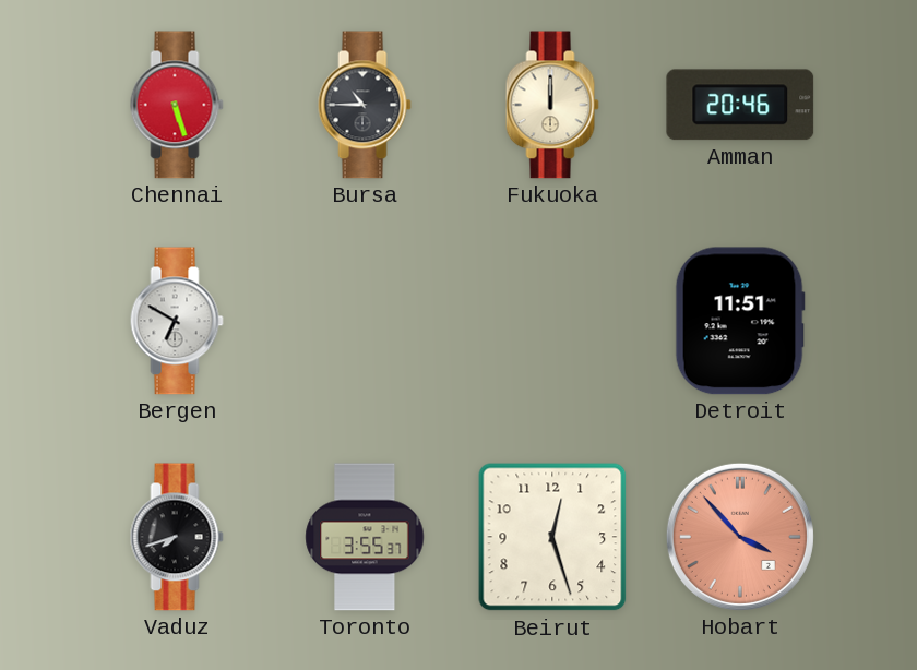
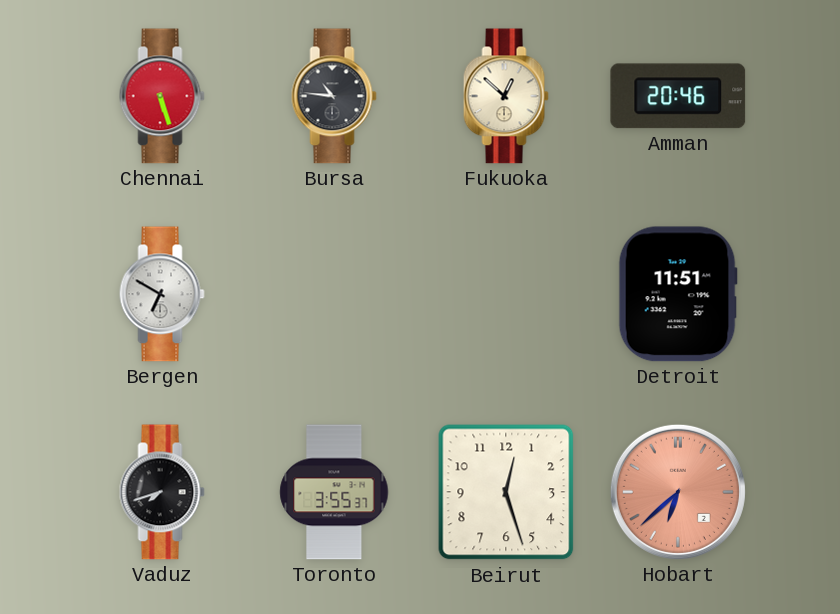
Bursa: 10:45 -> 10:46
Fukuoka: 12:00 -> 12:52
Hobart: 3:53 -> 6:38
